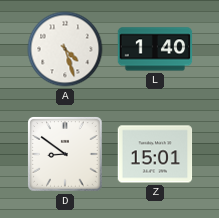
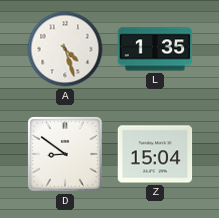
L: 1:40 -> 1:35
Z: 15:01 -> 15:04
